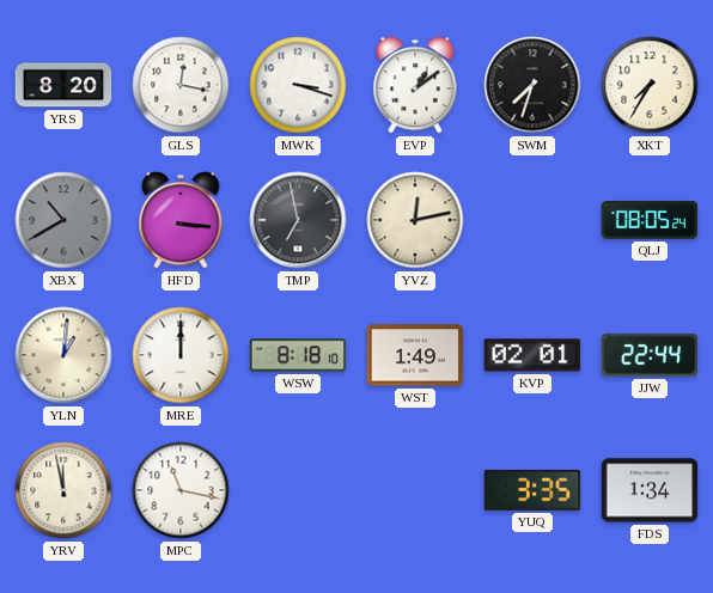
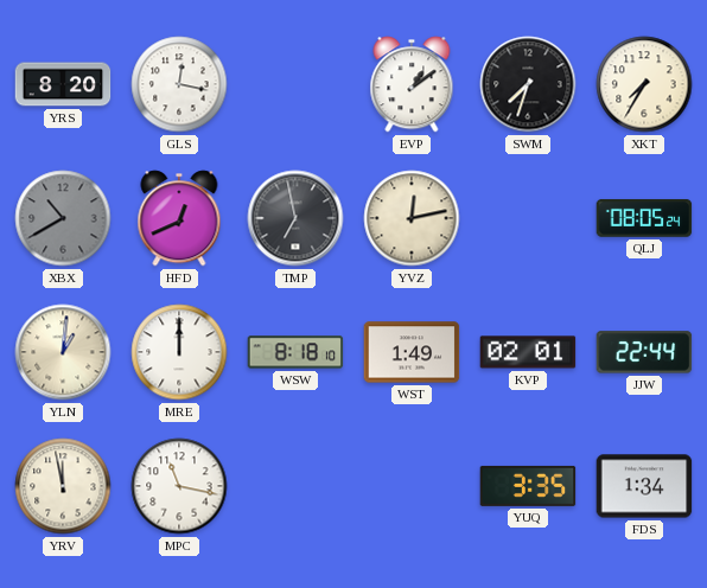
MWK: 3:18 -> none
HFD: 3:16 -> 12:41
